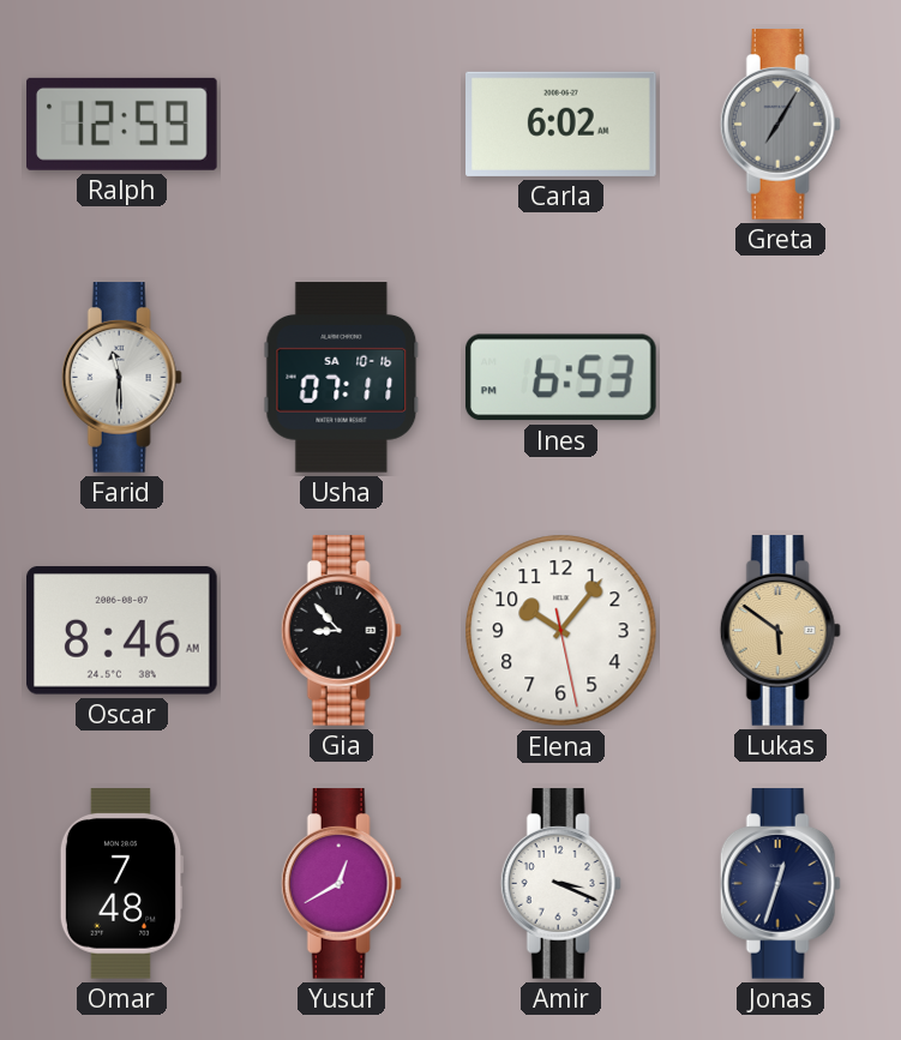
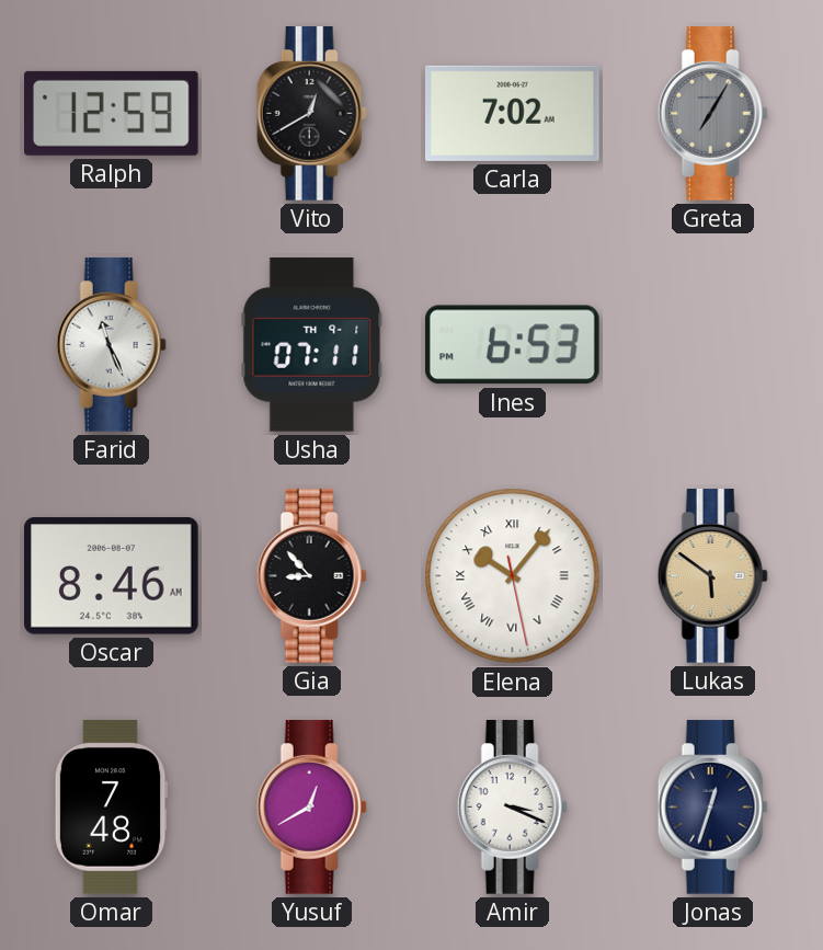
Vito: none -> 12:40
Carla: 6:02 -> 7:02
Farid: 11:30 -> 11:26
Usha date: SA 10-16 -> TH 9-1
Elena numerals: Arabic -> Roman
